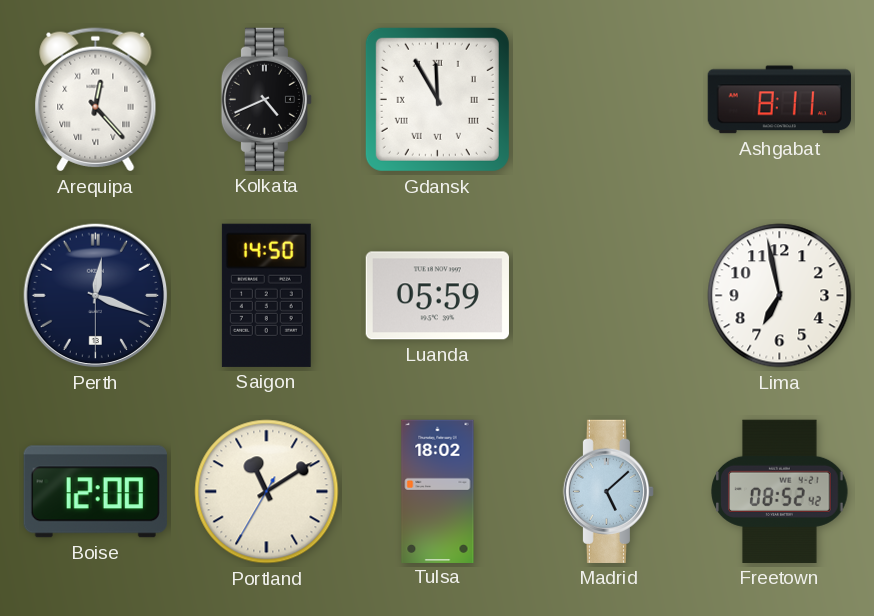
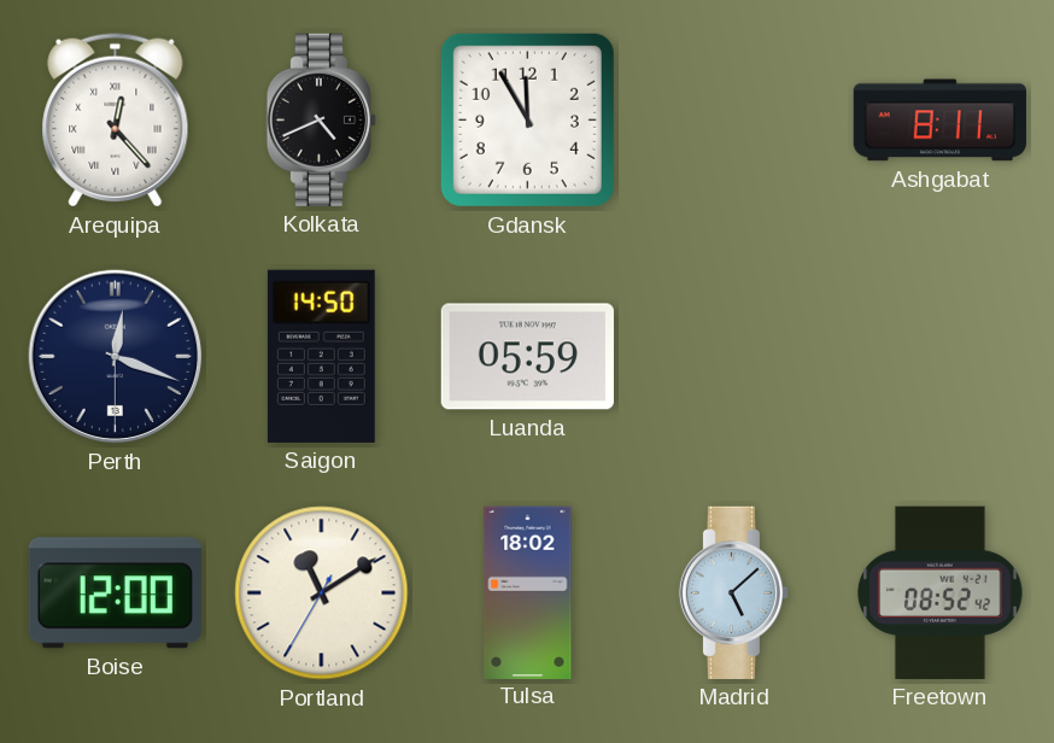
Gdansk numerals: Roman -> Arabic
Lima: 6:58 -> none
